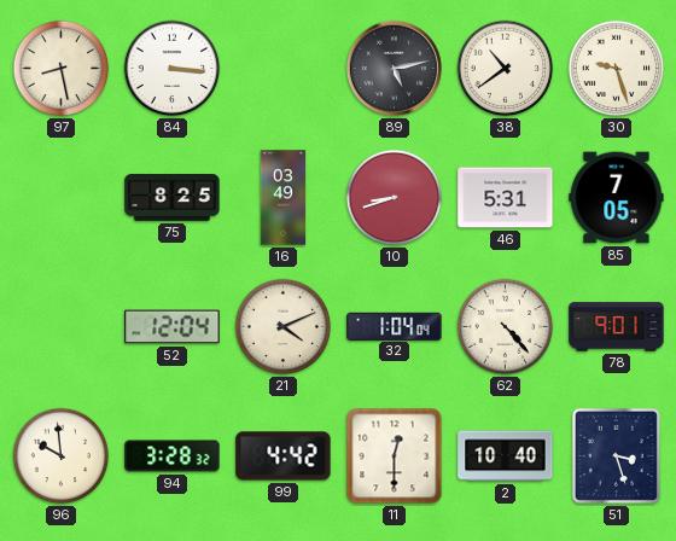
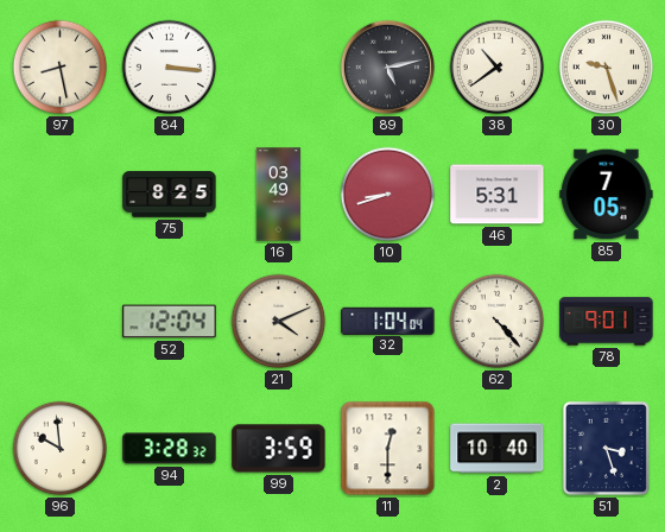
99: 4:42 -> 3:59
